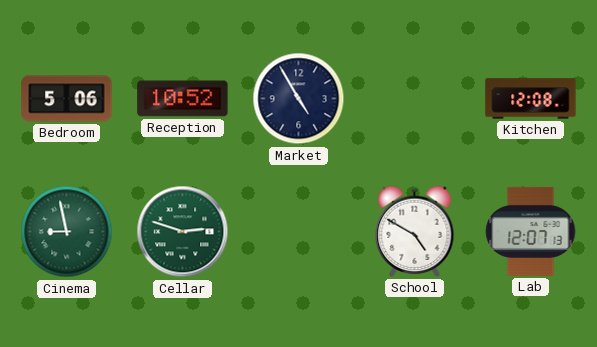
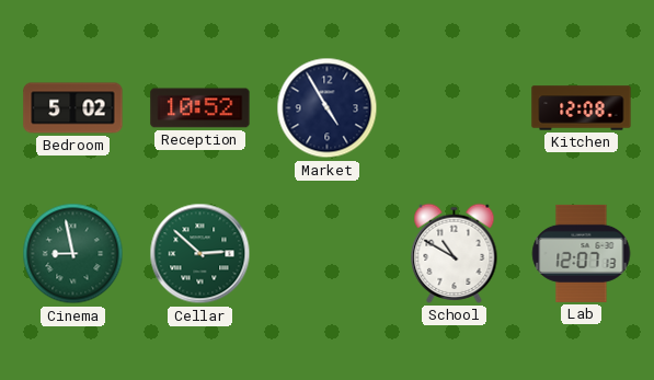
Bedroom: 5:06 -> 5:02
Cellar: 2:48 -> 2:52
School: 4:50 -> 10:50
